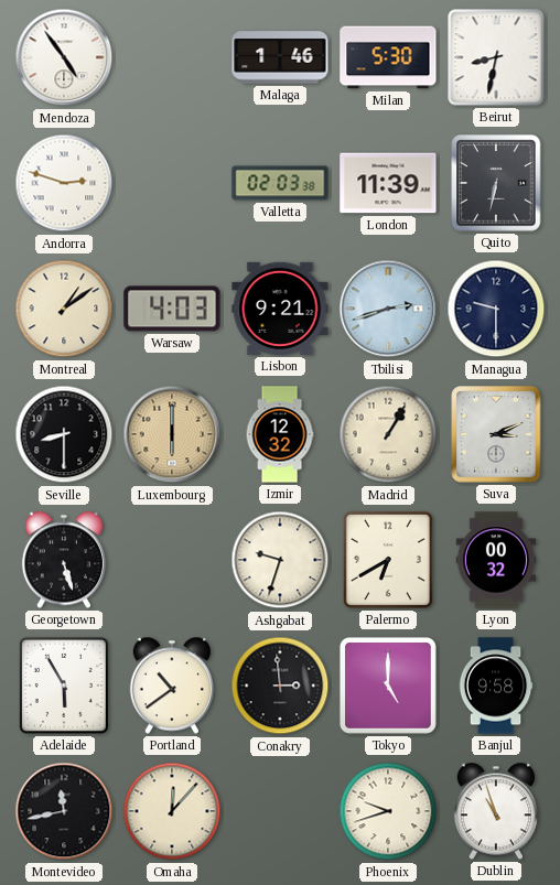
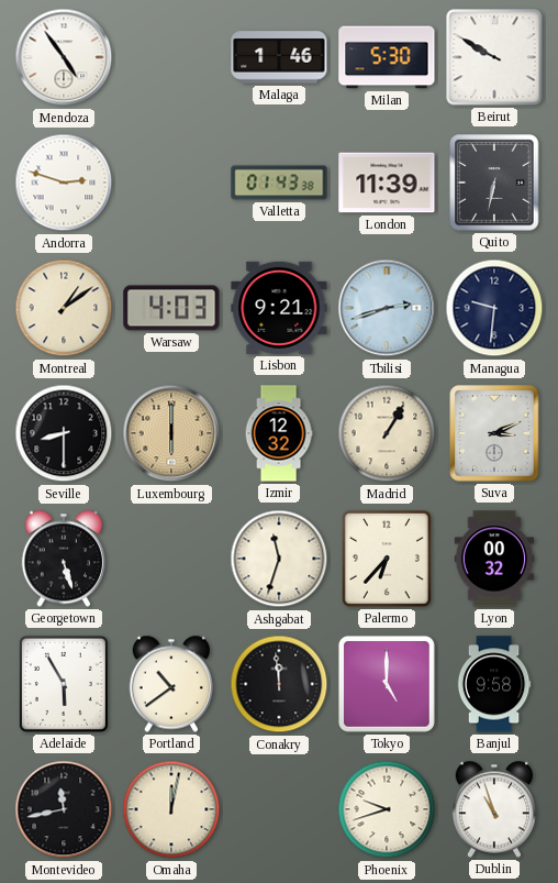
Beirut: 8:32 -> 9:50
Valletta: 02:03 -> 01:43
Managua: 9:30 -> 9:31
Ashgabat: 9:33 -> 11:33
Palermo: 6:40 -> 6:37
Conakry: 2:59 -> 11:59
Omaha: 12:07 -> 12:02
